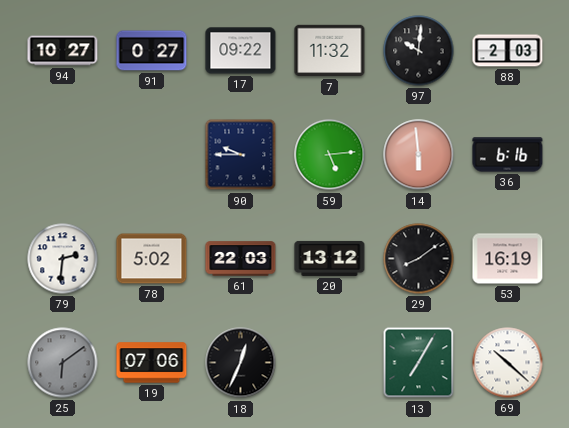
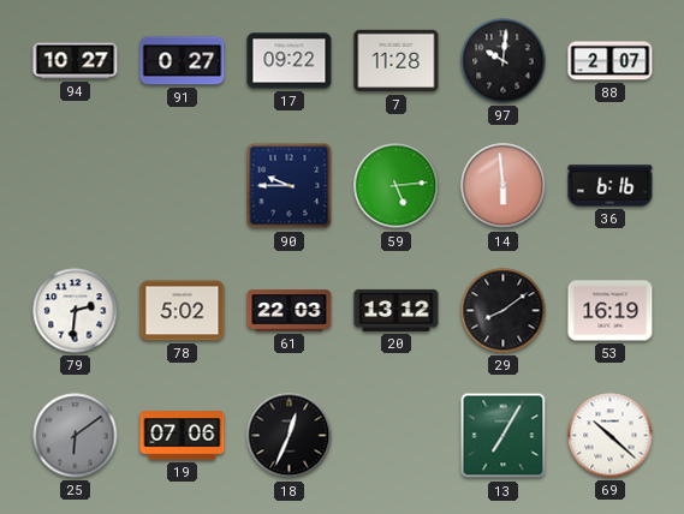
7: 11:32 -> 11:28
88: 2:03 -> 2:07
